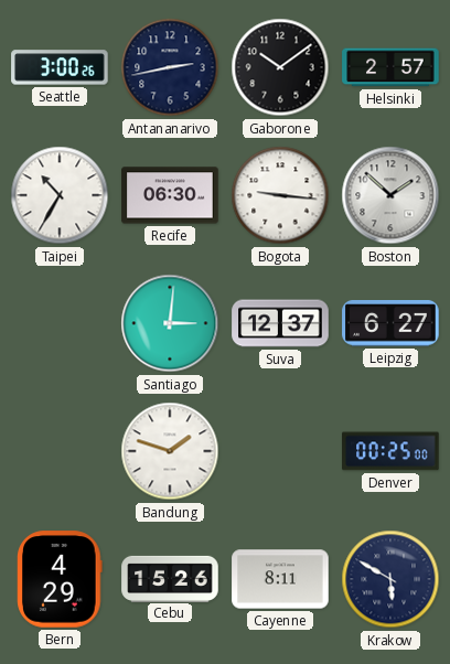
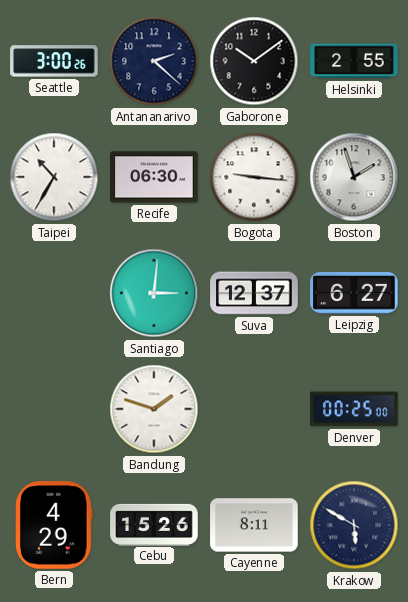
Antananarivo: 2:43 -> 2:22
Helsinki: 2:57 -> 2:55
Boston: 1:52 -> 1:57
